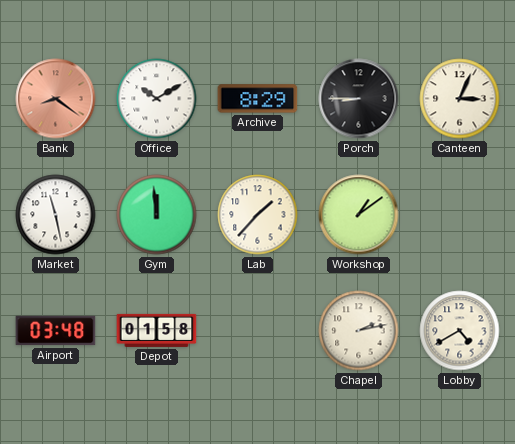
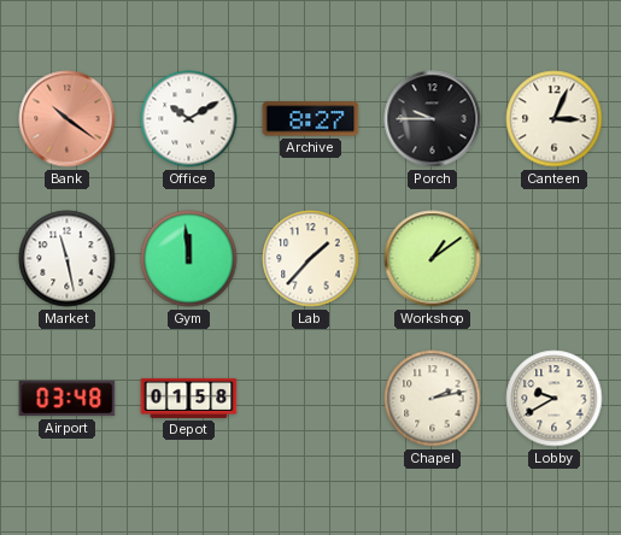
Bank: 8:21 -> 10:21
Archive: 8:29 -> 8:27
Porch: 8:45 -> 9:45
Lobby: 4:40 -> 9:40
